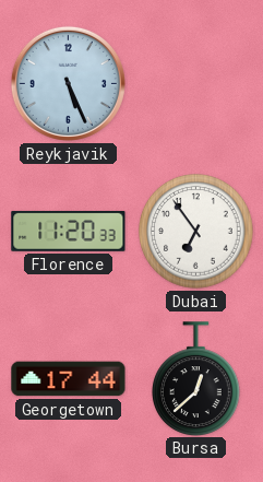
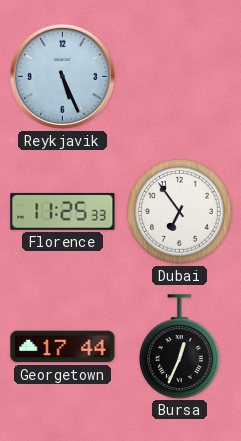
Florence: 11:20 -> 11:25
Bursa: 12:38 -> 12:34
